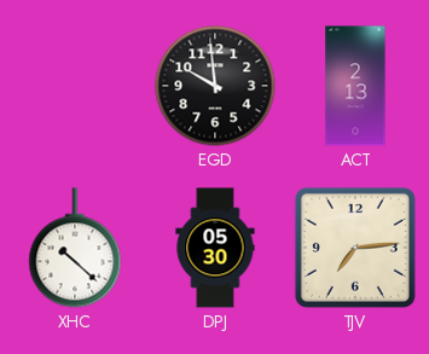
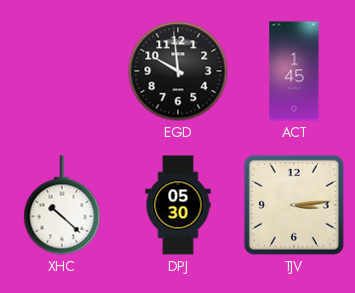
ACT: 2:13 -> 1:45
TJV: 7:14 -> 3:14
